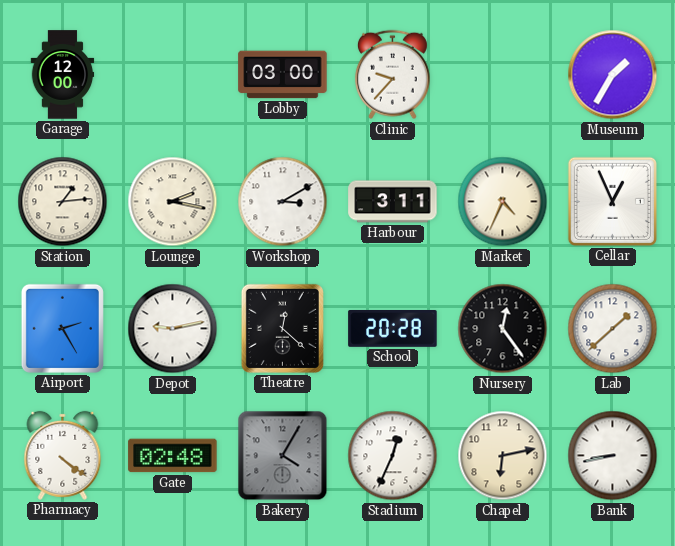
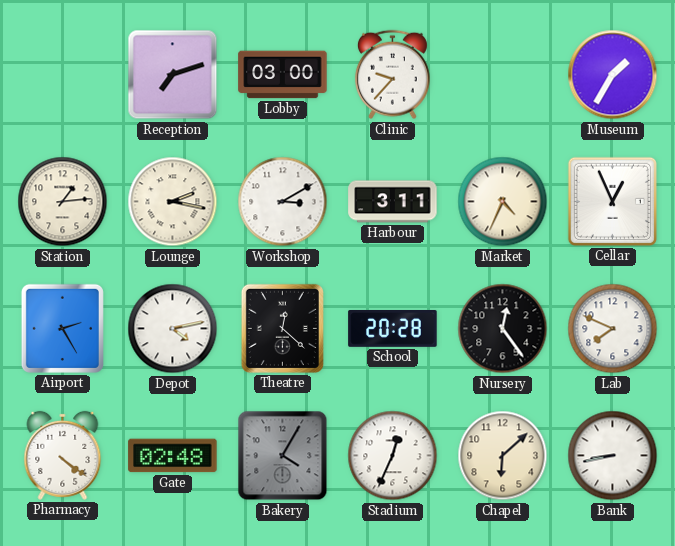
Garage: 12:00 -> none
Reception: none -> 7:12
Depot: 9:13 -> 4:13
Lab: 1:38 -> 7:49
Chapel: 6:13 -> 6:08
